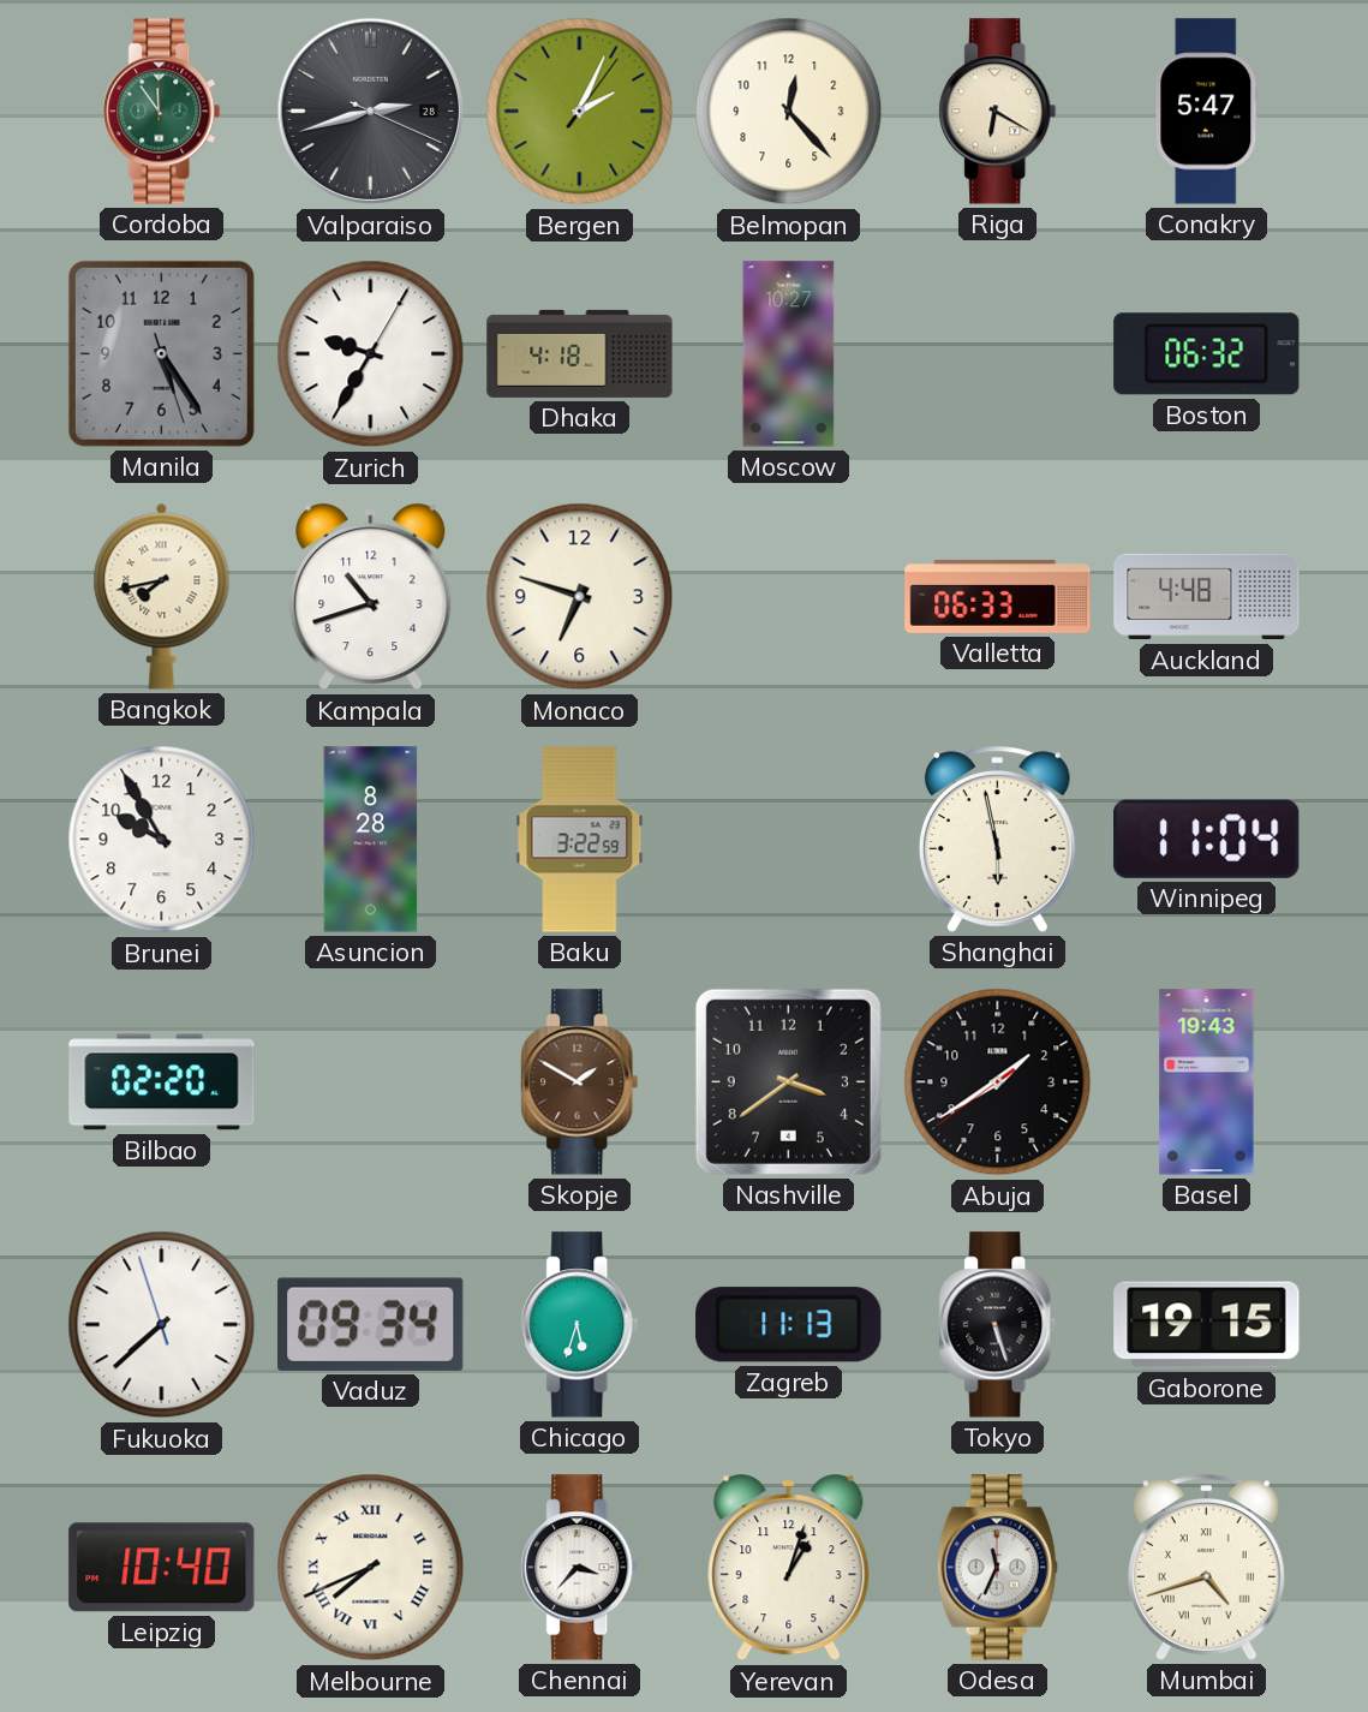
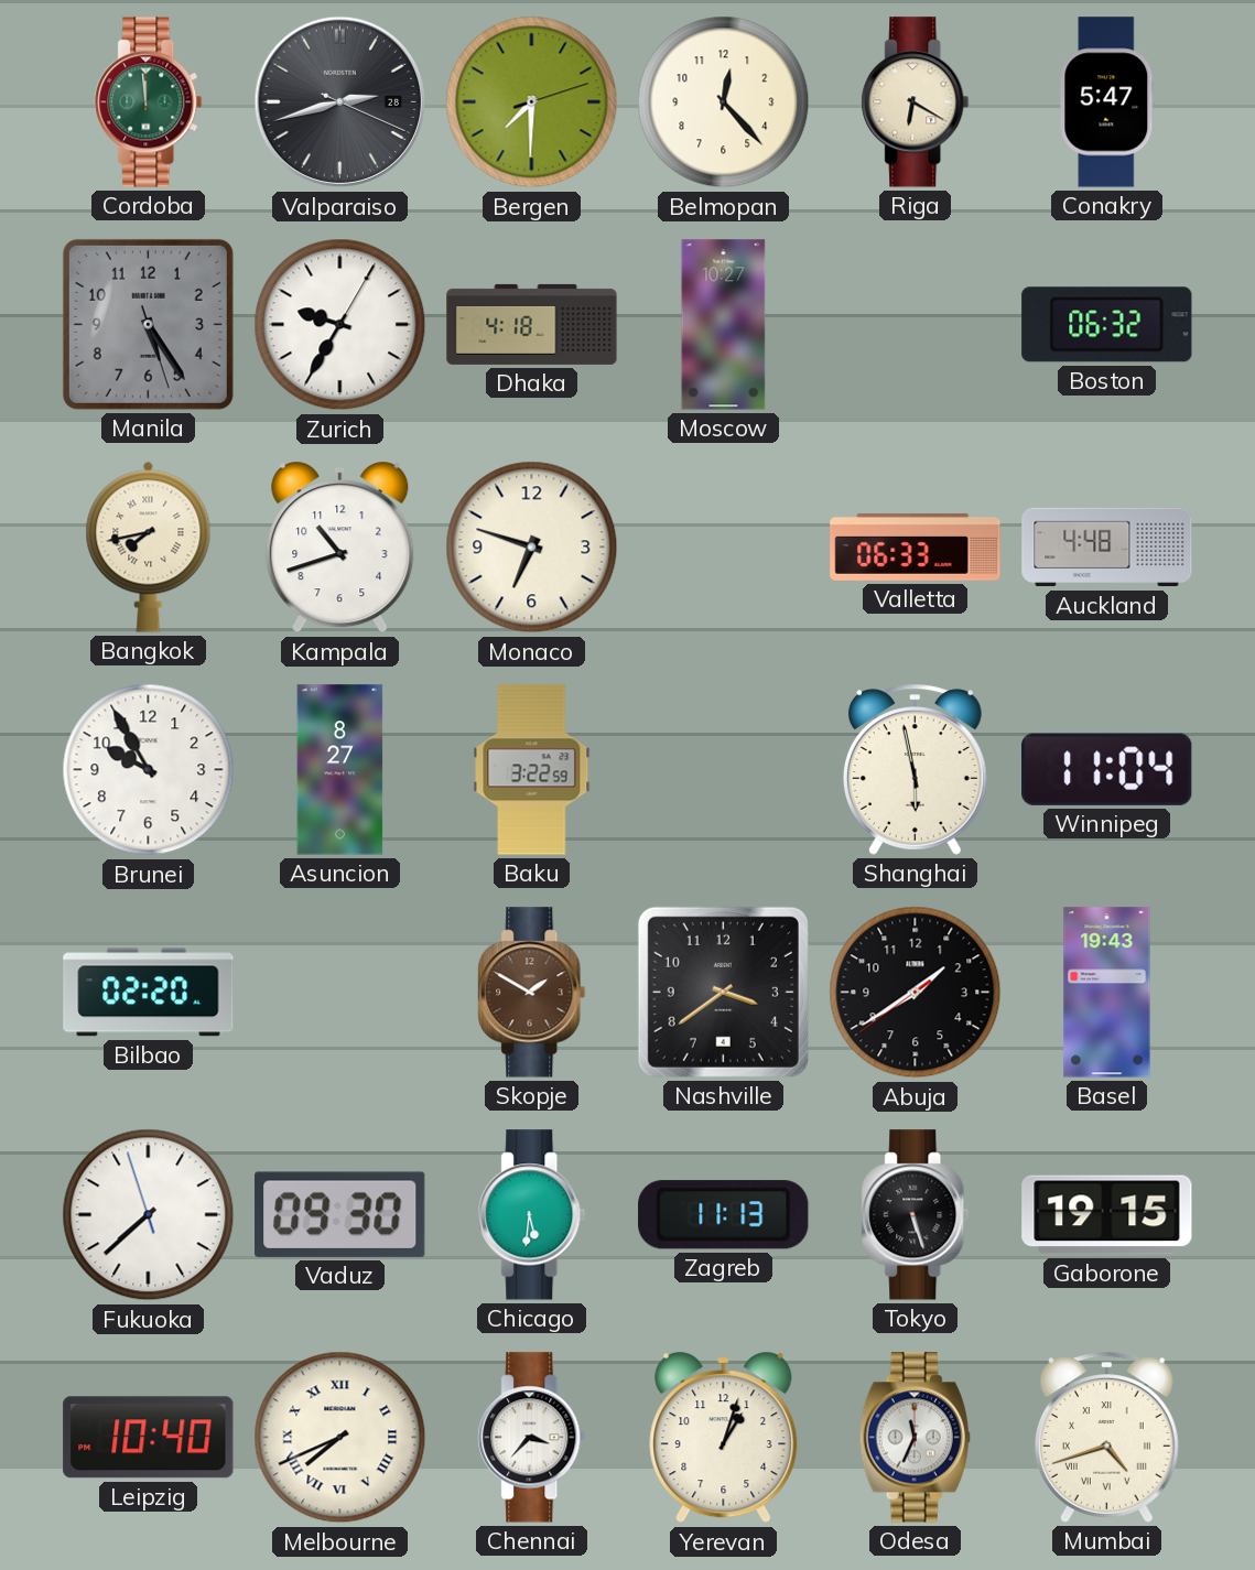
Cordoba: 11:54 -> 11:59
Bergen: 2:04 -> 7:30
Asuncion: 8:28 -> 8:27
Vaduz: 09:34 -> 09:30
Chicago: 5:33 -> 5:31
